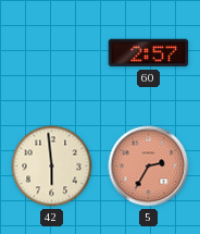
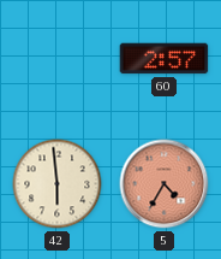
5: 2:35 -> 4:35
